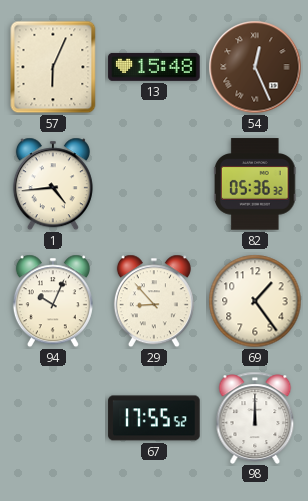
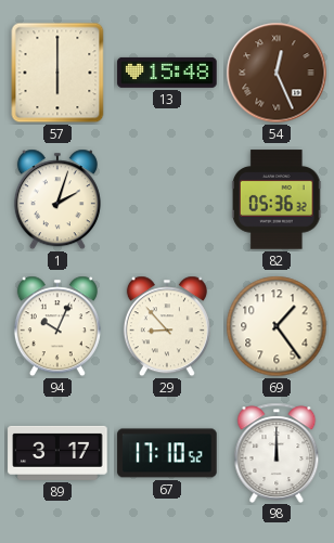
57: 6:04 -> 6:00
1: 4:44 -> 2:03
89: none -> 3:17
67: 17:55 -> 17:10
